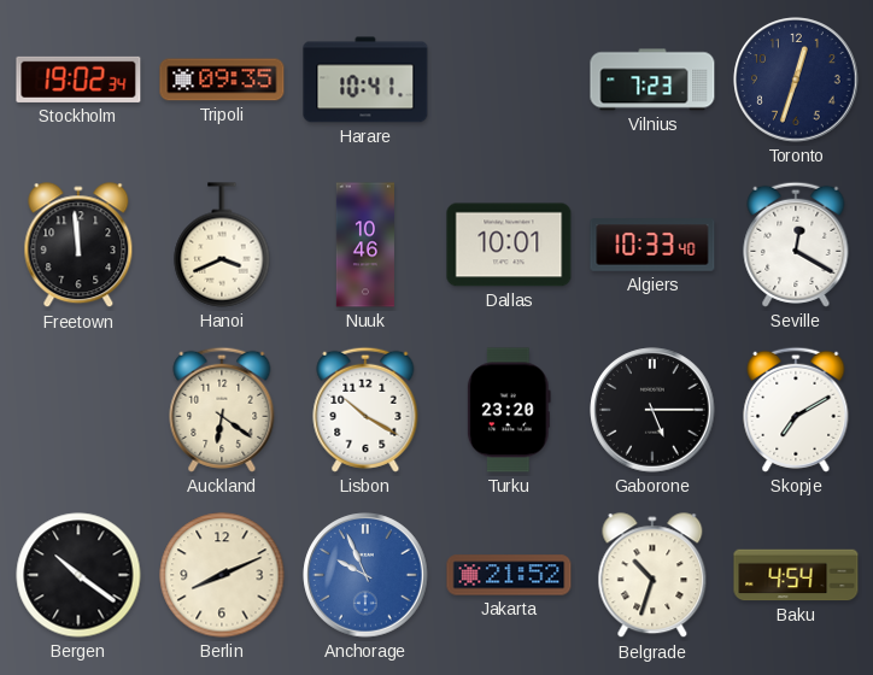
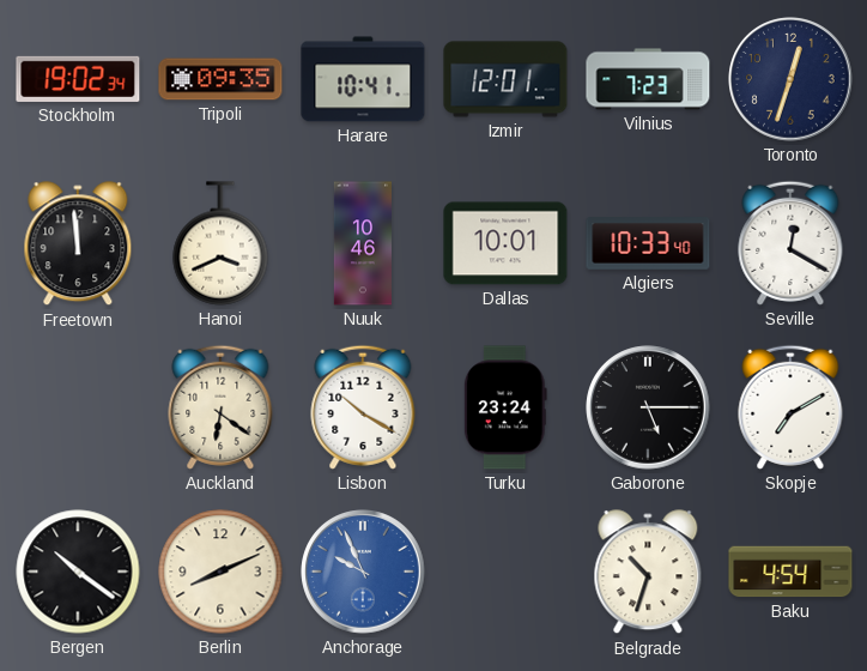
Izmir: none -> 12:01
Turku: 23:20 -> 23:24
Jakarta: 21:52 -> none
